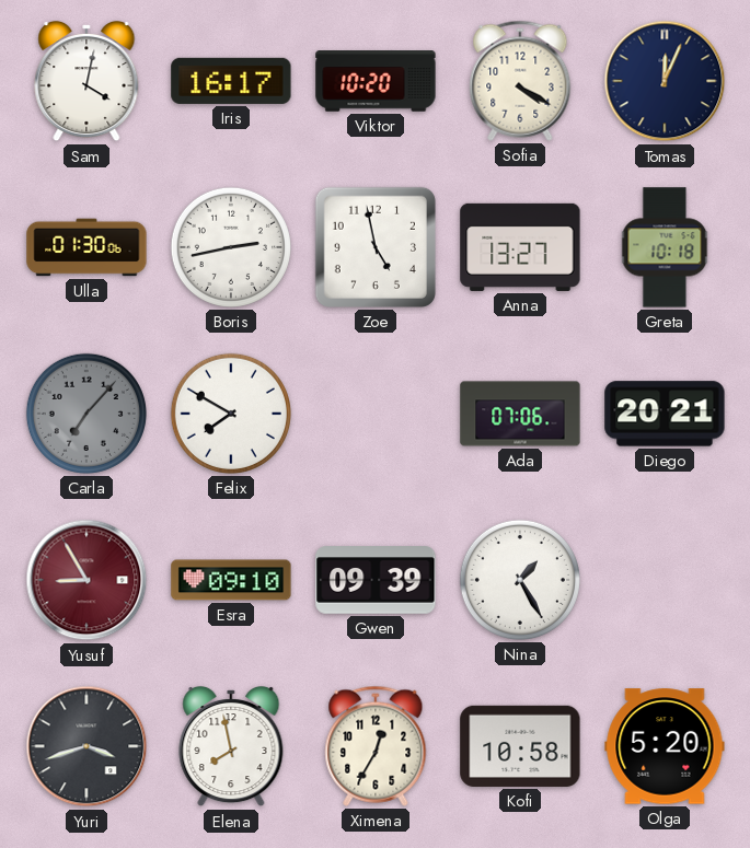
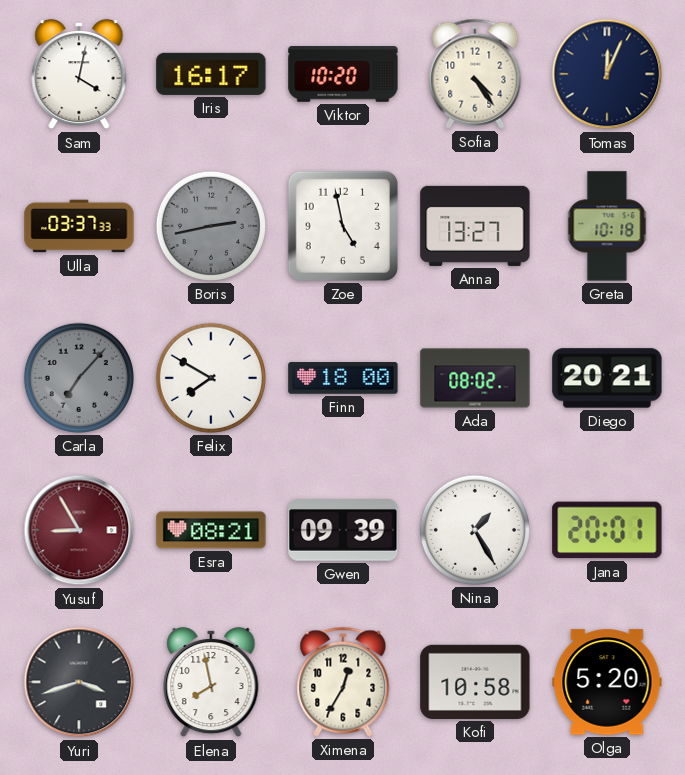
Sofia: 4:20 -> 4:24
Ulla: 01:30 -> 03:37
Boris dial: white -> grey
Finn: none -> 18:00
Ada: 07:06 -> 08:02
Esra: 09:10 -> 08:21
Jana: none -> 20:01
